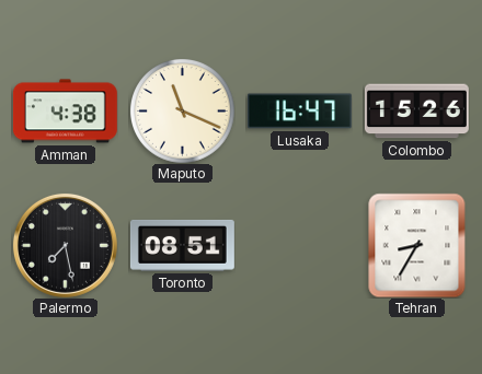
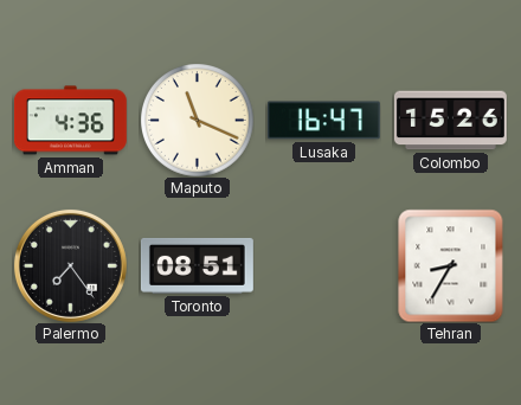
Amman: 4:38 -> 4:36
Palermo: 7:28 -> 7:24
